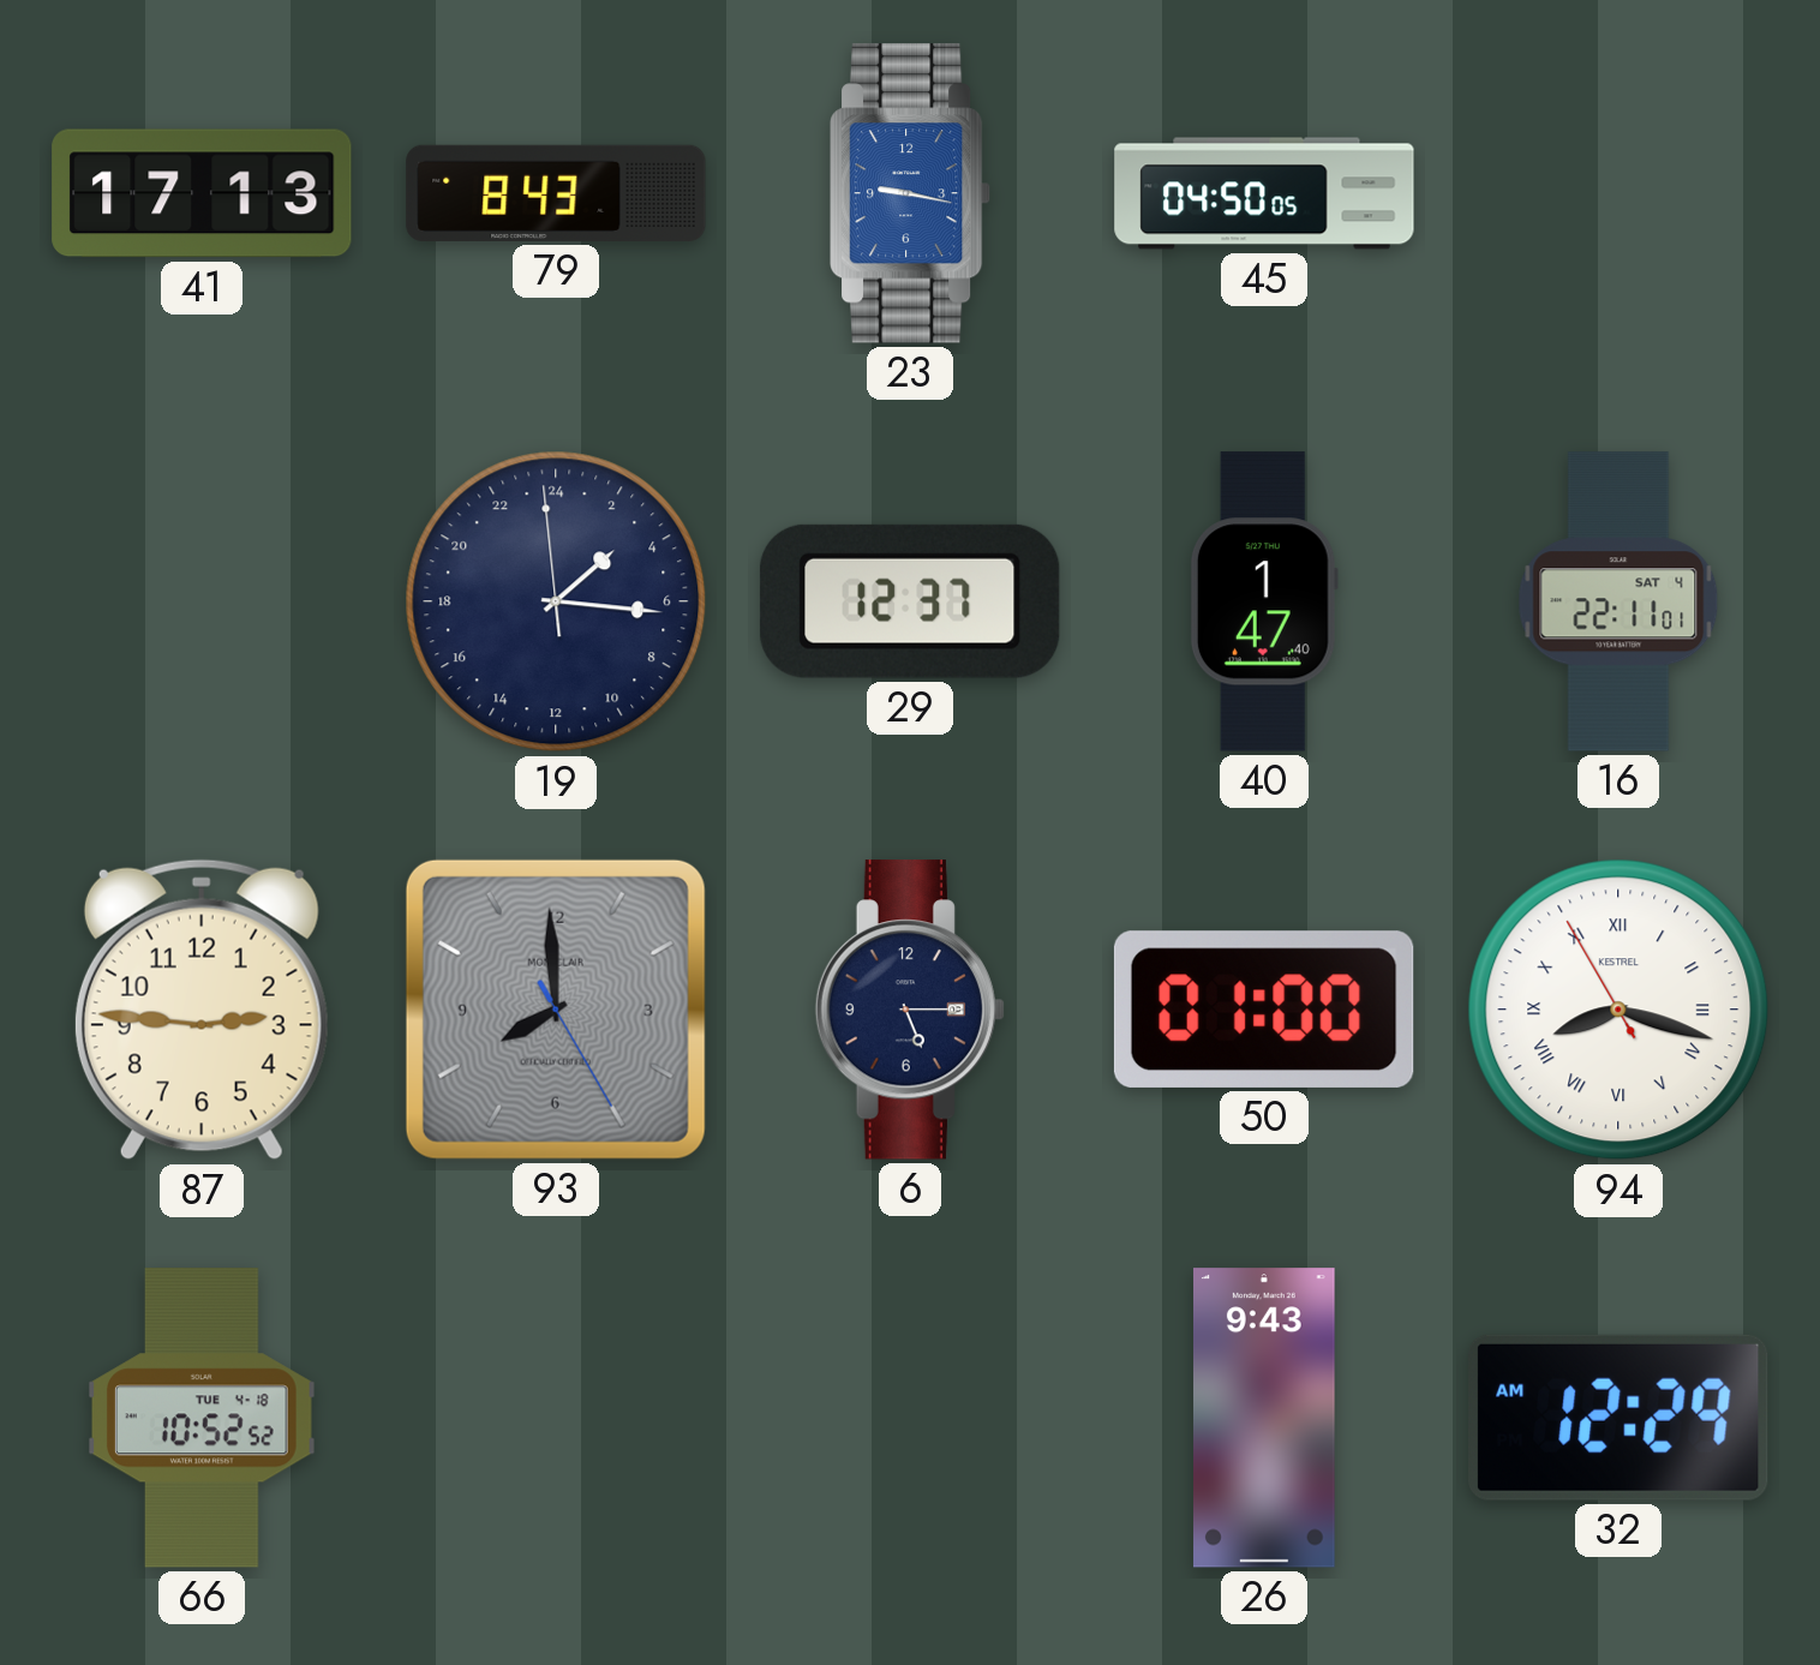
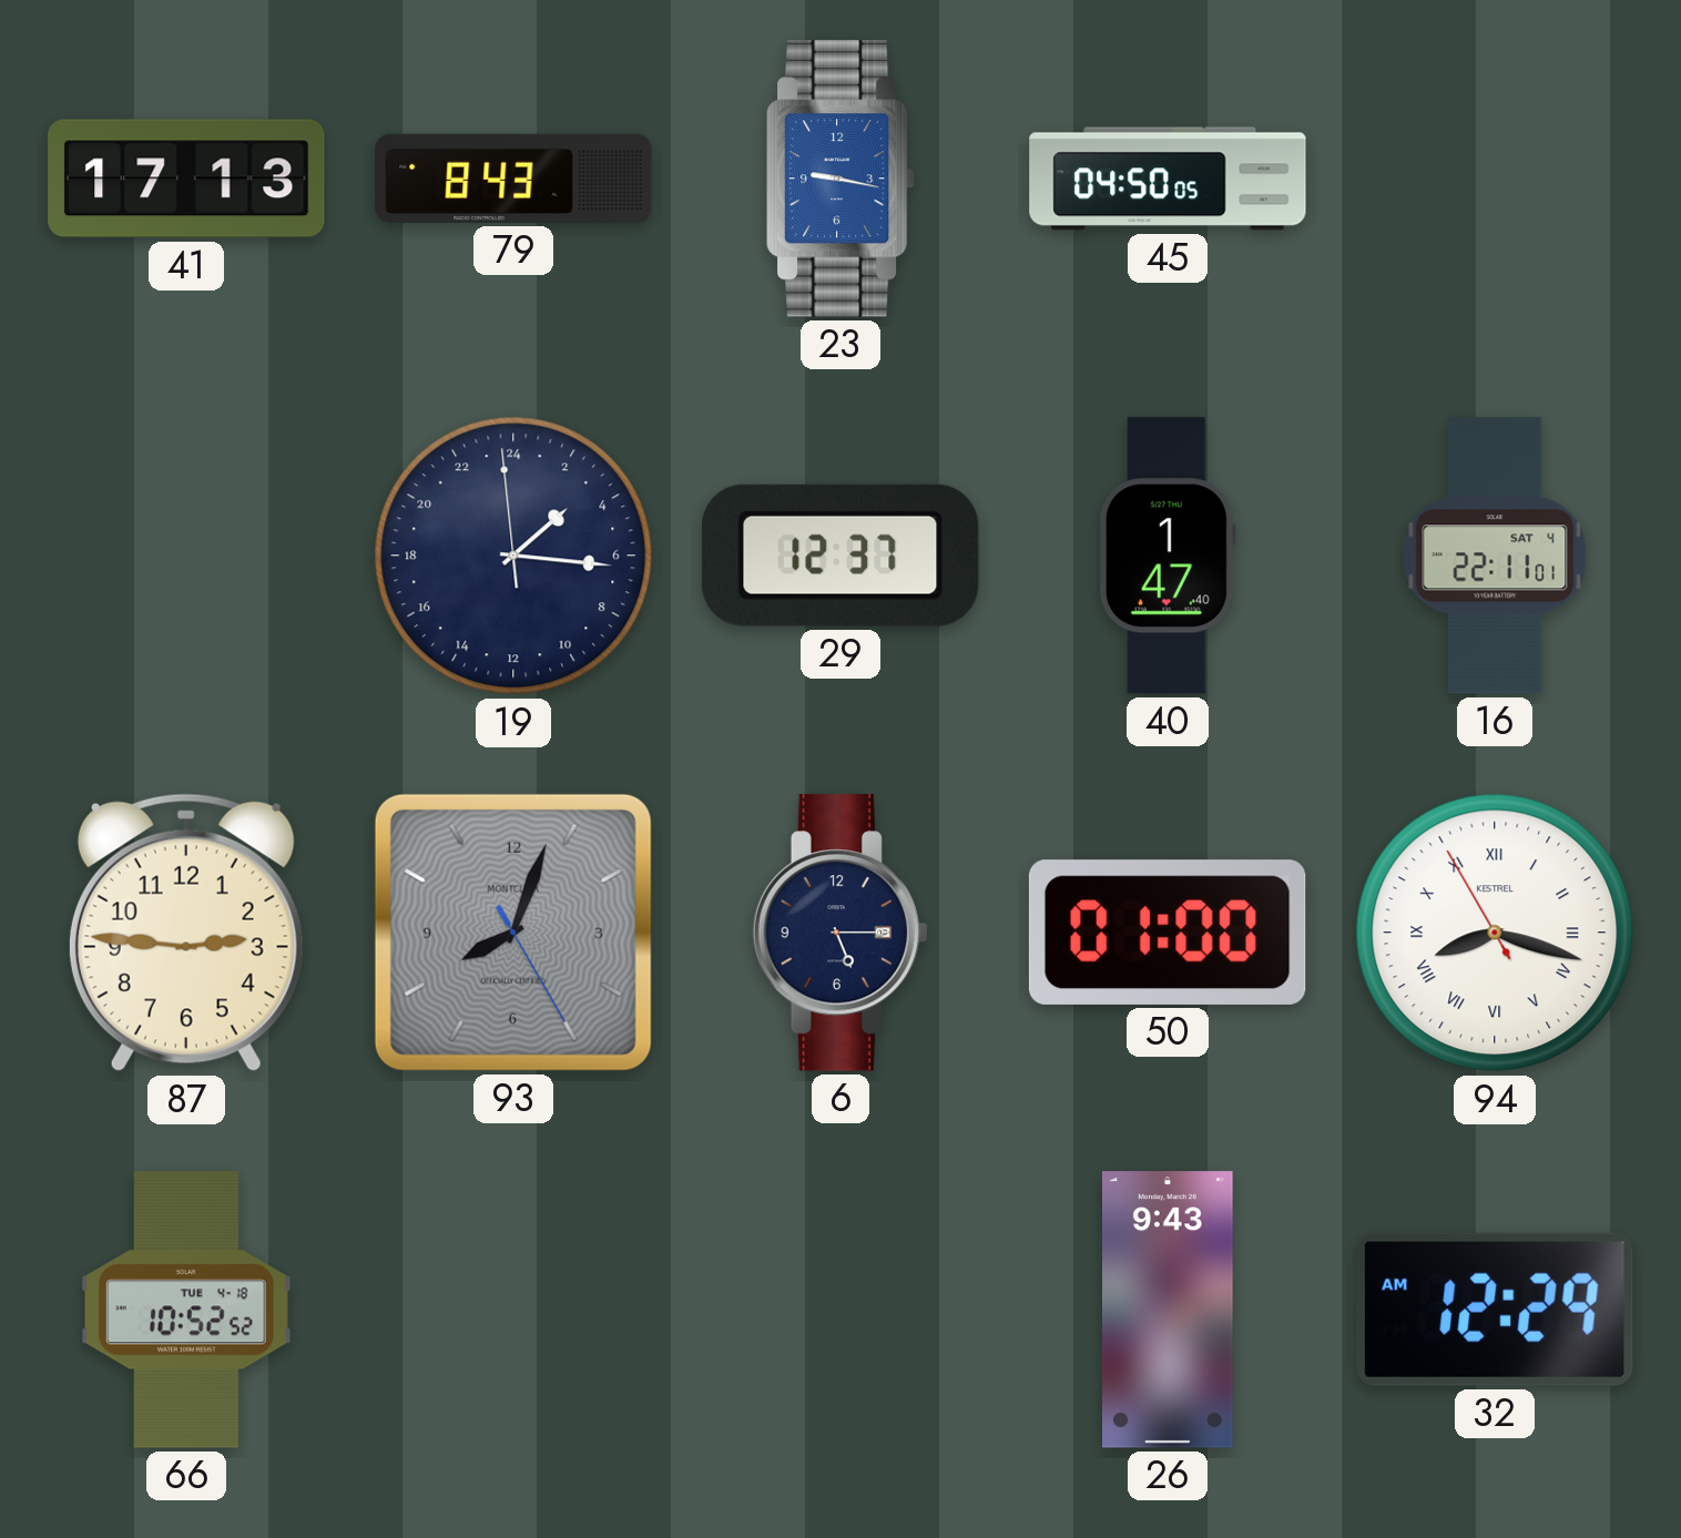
93: 7:59 -> 8:03
